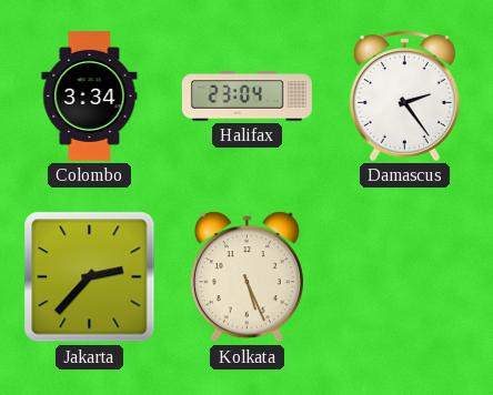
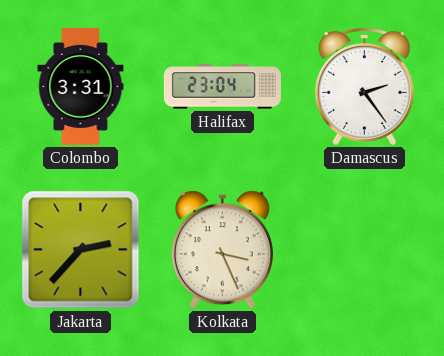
Colombo: 3:34 -> 3:31
Kolkata: 5:26 -> 3:26
